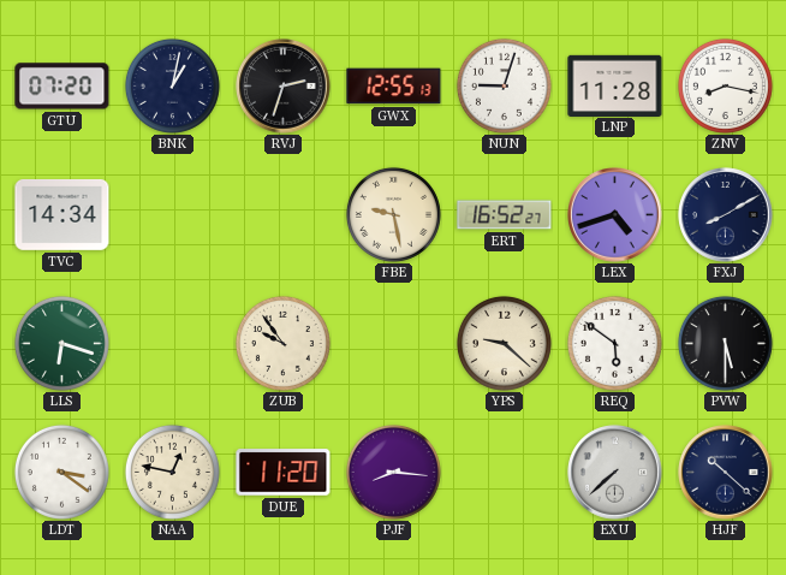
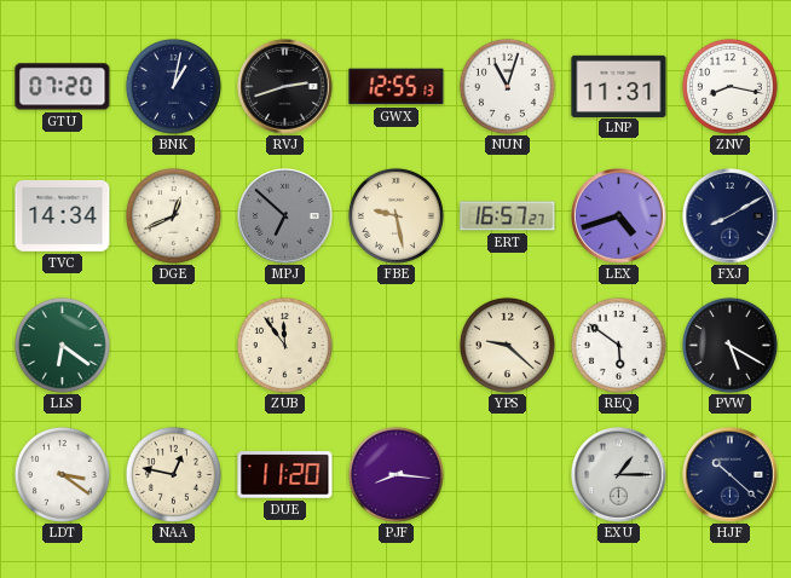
RVJ: 2:33 -> 2:42
NUN: 9:03 -> 11:03
LNP: 11:28 -> 11:31
DGE: none -> 12:41
MPJ: none -> 6:52
ERT: 16:52 -> 16:57
LLS: 6:18 -> 6:21
ZUB: 9:54 -> 11:54
PVW: 5:30 -> 5:20
EXU: 7:38 -> 1:15
